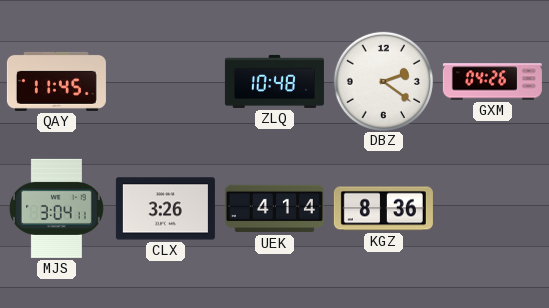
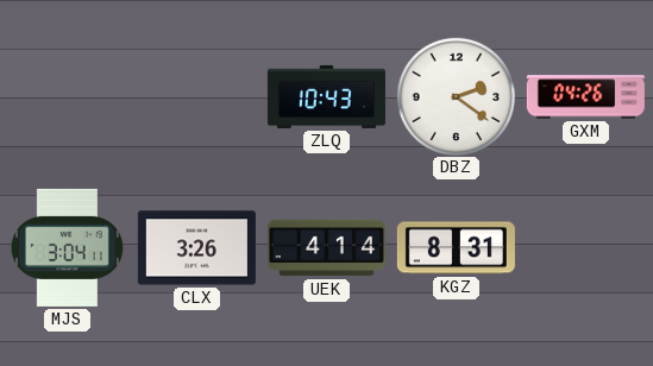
QAY: 11:45 -> none
ZLQ: 10:48 -> 10:43
KGZ: 8:36 -> 8:31
